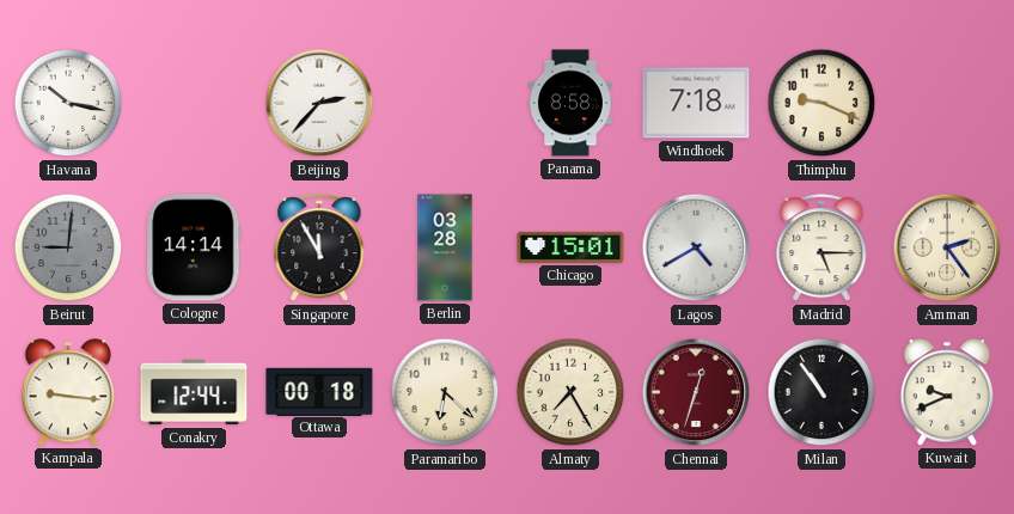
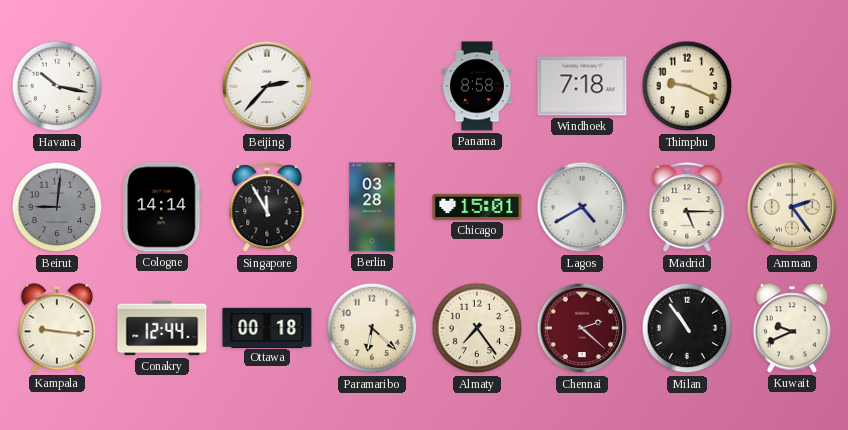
Almaty: 7:25 -> 7:24
Chennai: 12:33 -> 2:22
